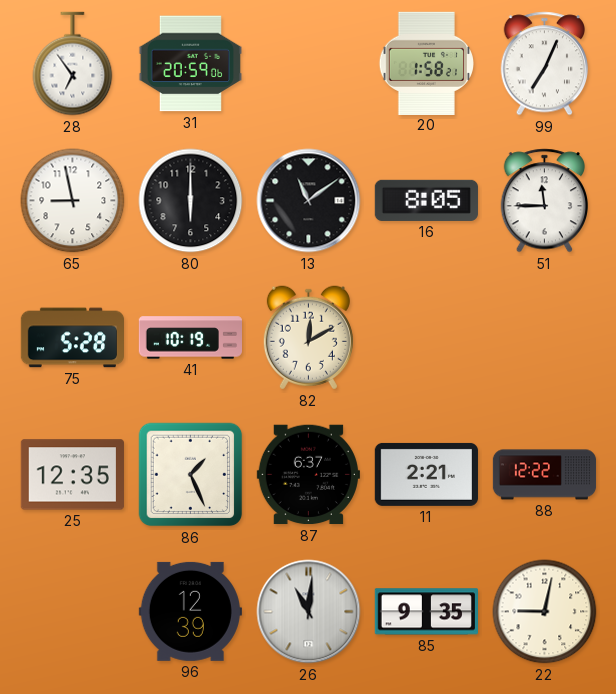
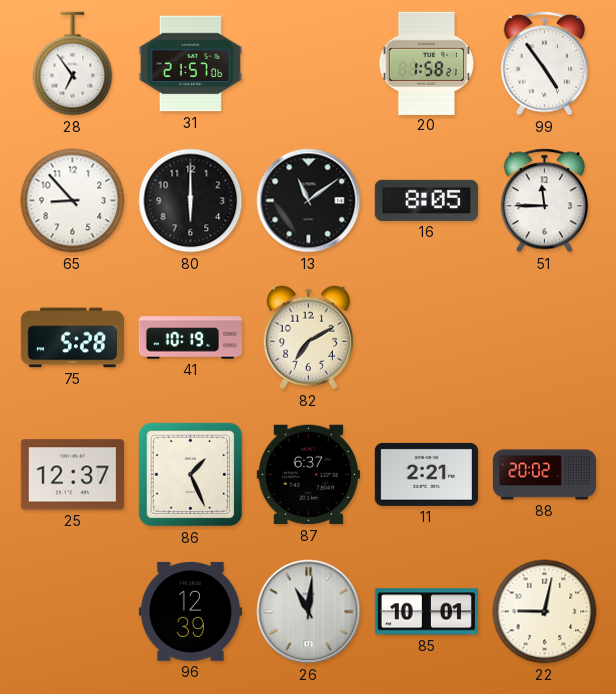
31: 20:59 -> 21:57
99: 7:04 -> 4:54
65: 8:58 -> 8:53
82: 12:10 -> 7:10
25: 12:35 -> 12:37
88: 12:22 -> 20:02
85: 9:35 -> 10:01
